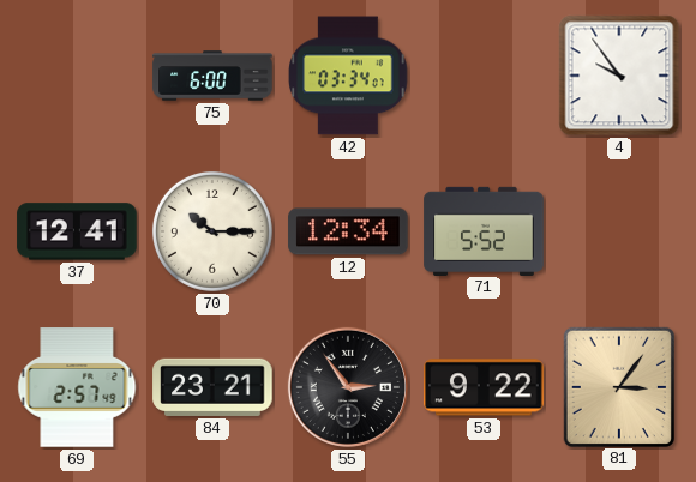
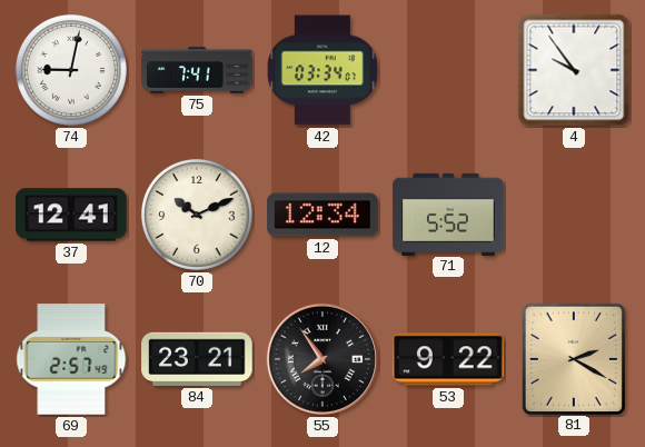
74: none -> 9:02
75: 6:00 -> 7:41
70: 10:15 -> 10:11
55: 2:54 -> 7:54
81: 3:06 -> 2:20
